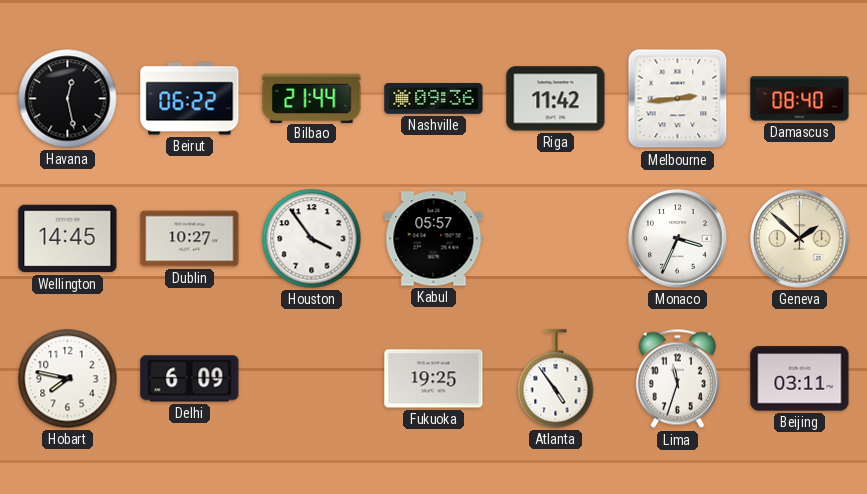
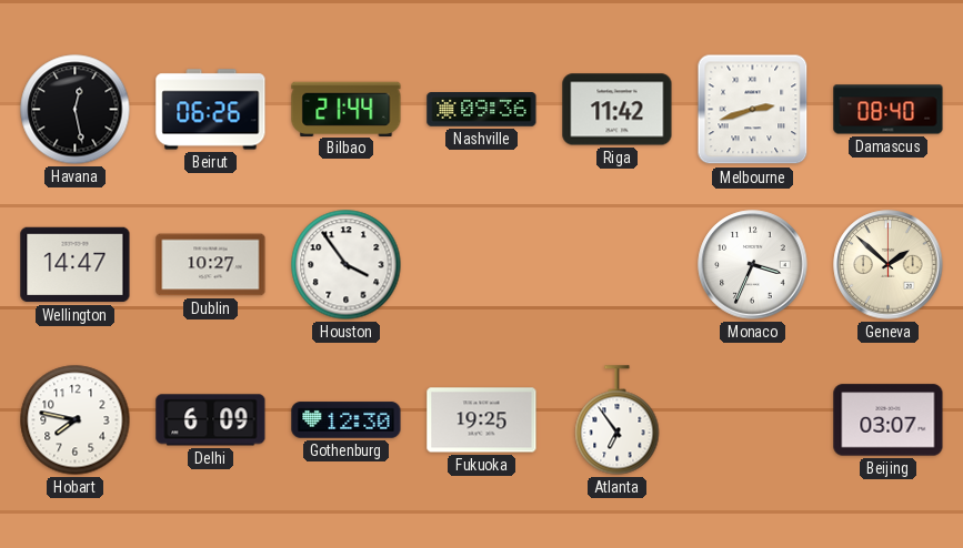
Beirut: 06:22 -> 06:26
Melbourne: 2:44 -> 2:42
Wellington: 14:45 -> 14:47
Kabul: 05:57 -> none
Gothenburg: none -> 12:30
Atlanta: 4:54 -> 6:54
Lima: 11:33 -> none
Beijing: 03:11 -> 03:07
